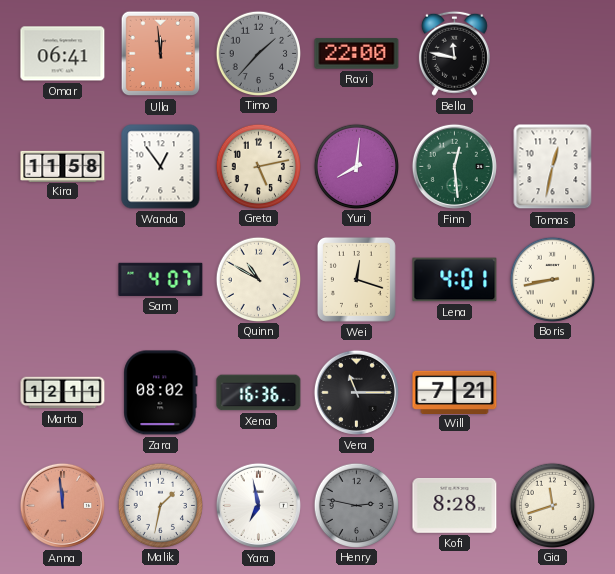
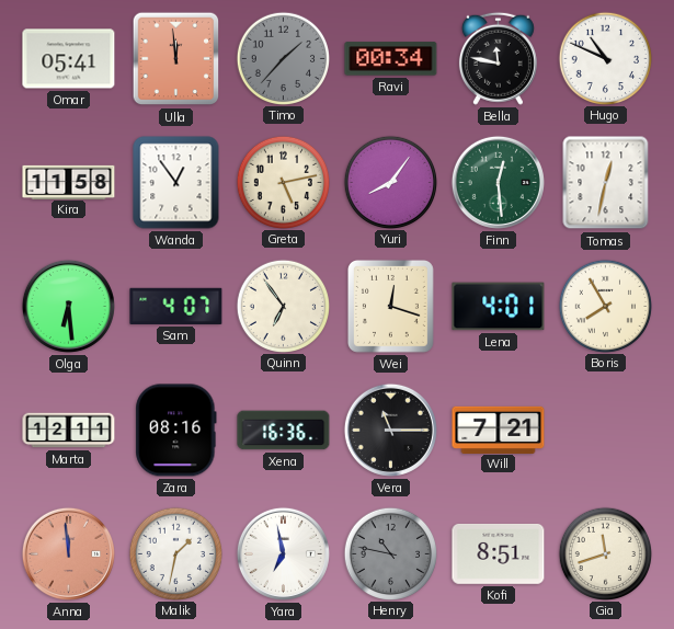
Omar: 06:41 -> 05:41
Ravi: 22:00 -> 00:34
Hugo: none -> 10:49
Yuri: 8:01 -> 8:06
Olga: none -> 6:29
Quinn: 10:50 -> 6:54
Boris: 8:43 -> 7:55
Zara: 08:02 -> 08:16
Henry: 2:47 -> 10:47
Kofi: 8:28 -> 8:51
